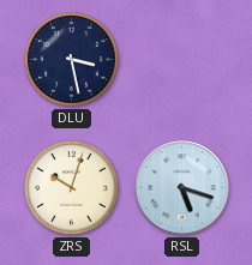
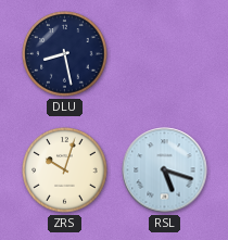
DLU: 3:28 -> 8:28
